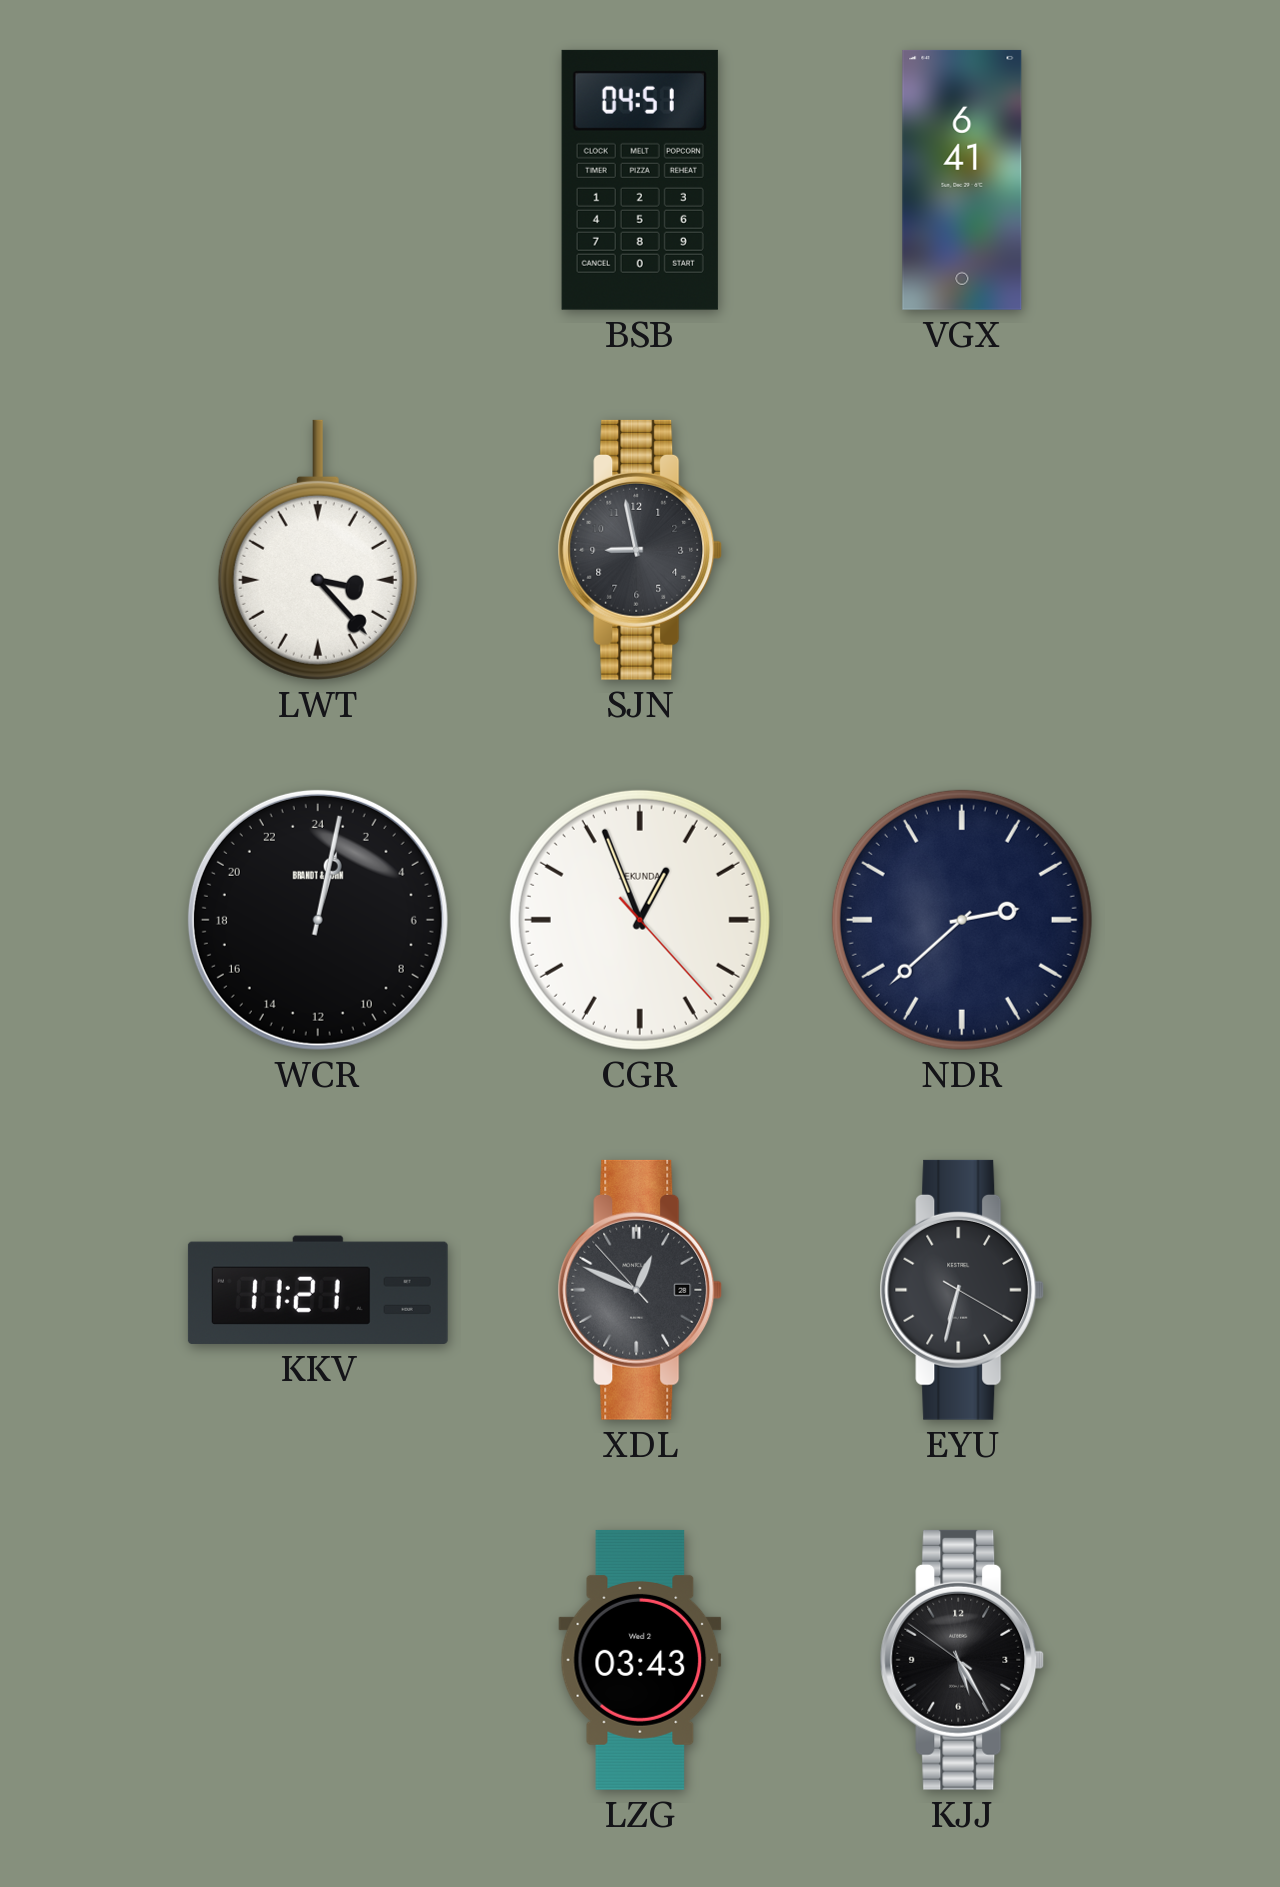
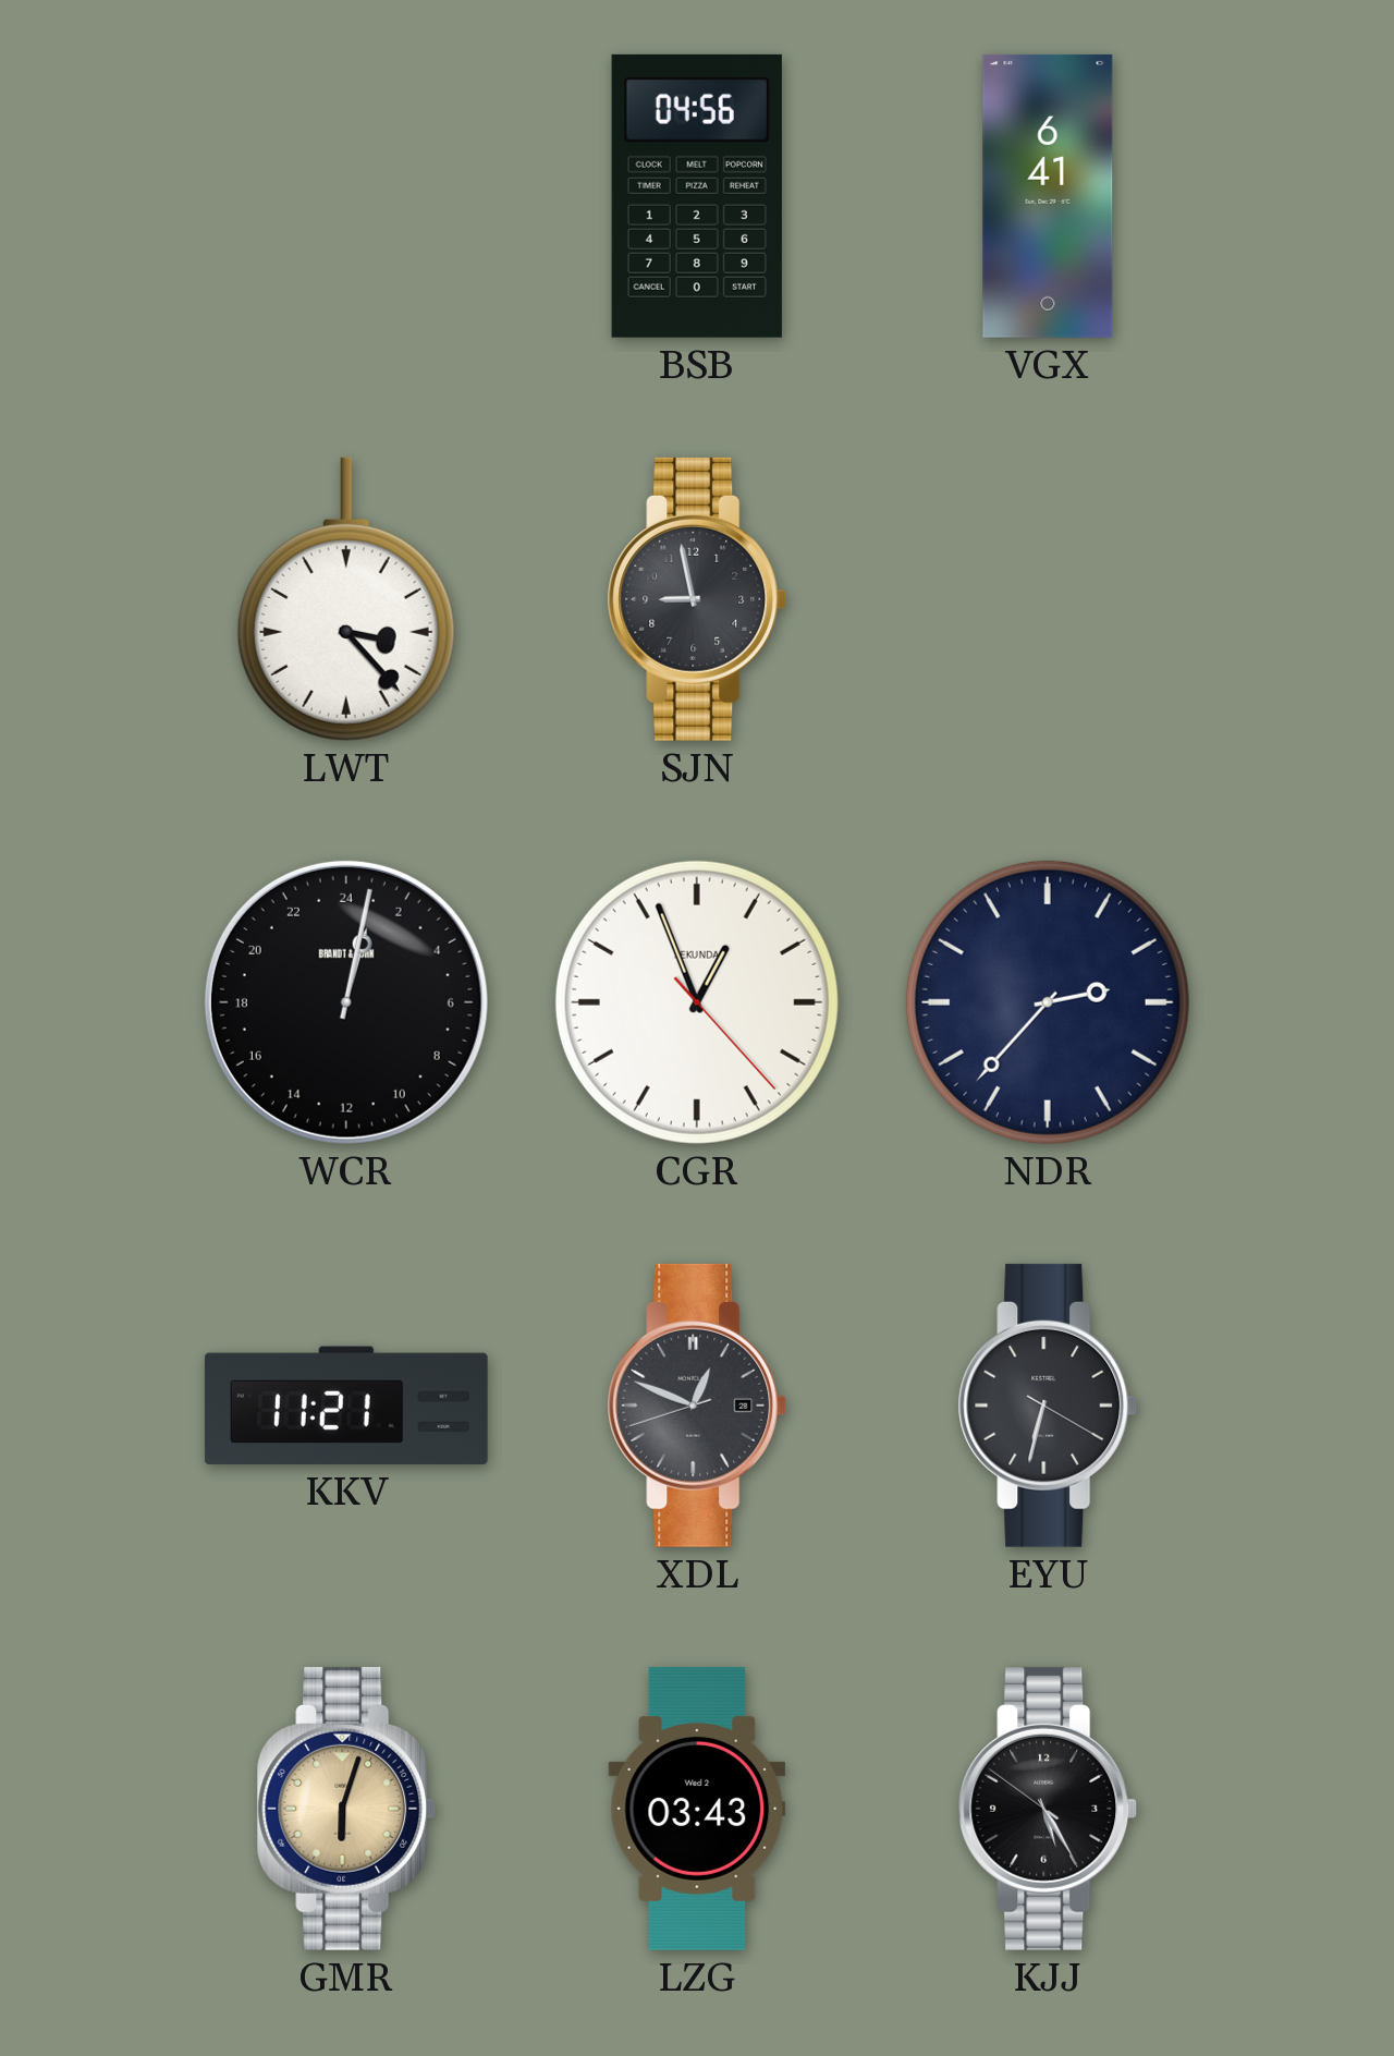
BSB: 04:51 -> 04:56
NDR: 2:38 -> 2:37
XDL: 12:48:53 -> 12:48:42
GMR: none -> 6:03
